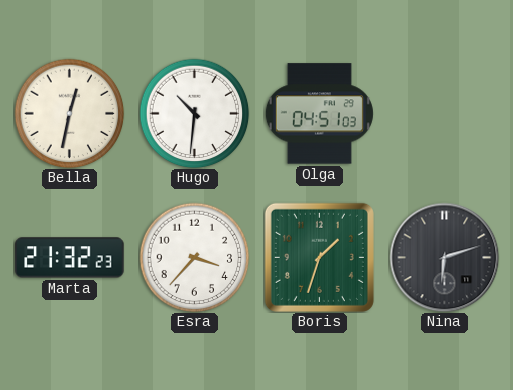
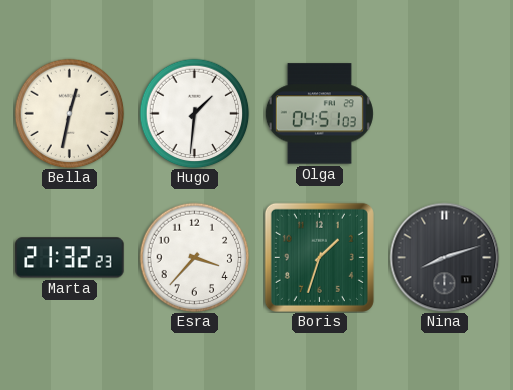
Hugo: 10:31 -> 1:31
Nina: 6:12 -> 8:12
